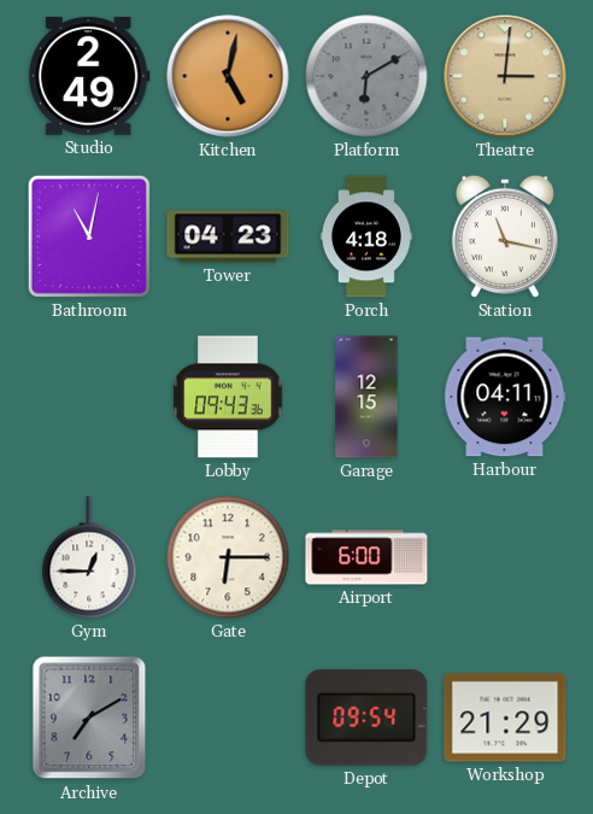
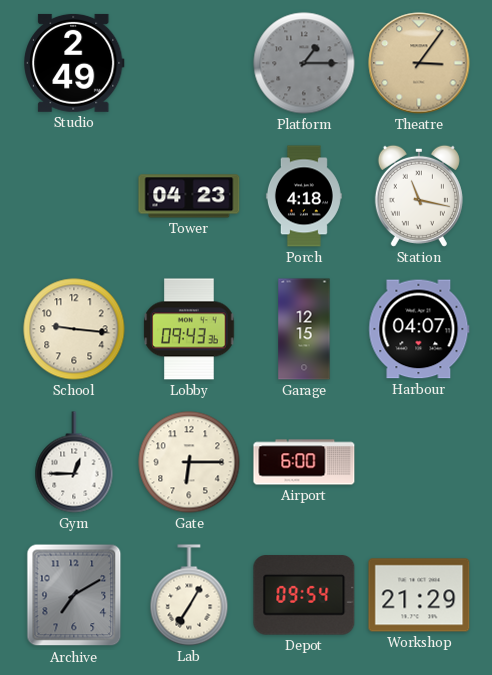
Kitchen: 5:02 -> none
Platform: 6:10 -> 1:15
Theatre: 3:01 -> 3:06
Bathroom: 11:02 -> none
School: none -> 9:16
Harbour: 04:11 -> 04:07
Lab: none -> 7:05
